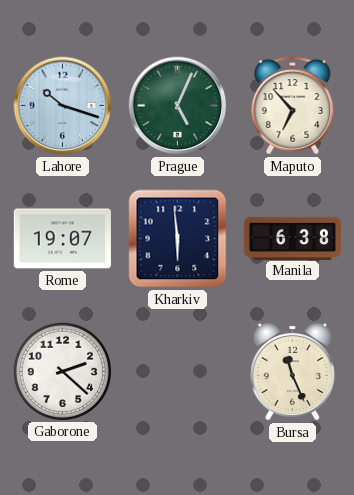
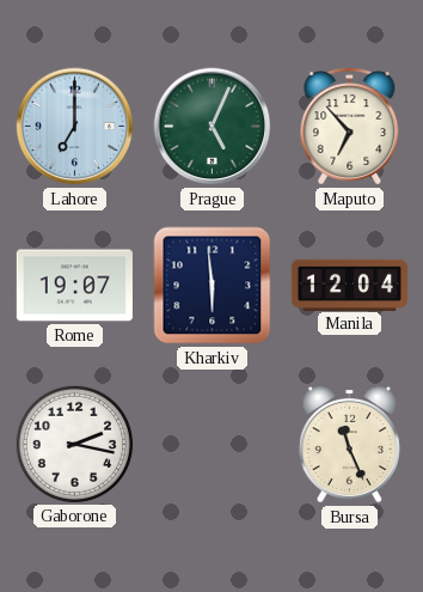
Lahore: 10:18 -> 7:00
Manila: 6:38 -> 12:04
Gaborone: 2:22 -> 2:17
